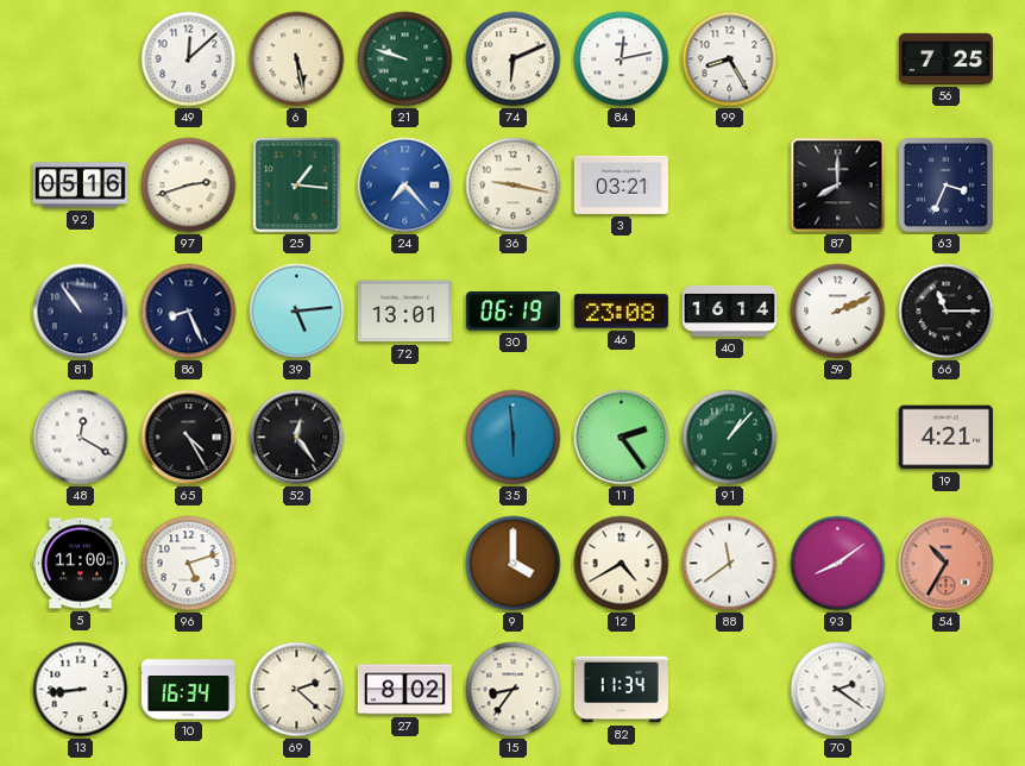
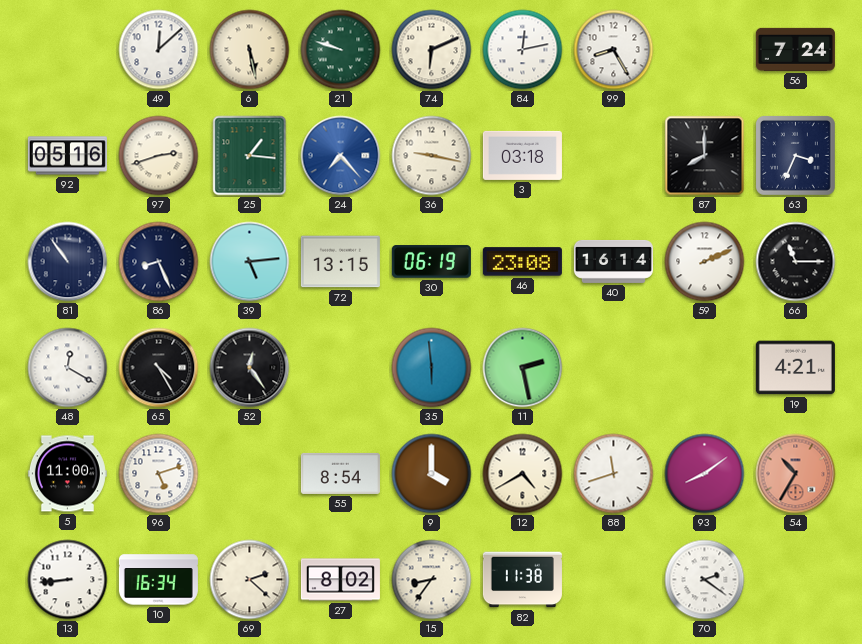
56: 7:25 -> 7:24
3: 03:21 -> 03:18
72: 13:01 -> 13:15
11: 2:24 -> 2:28
91: 1:07 -> none
55: none -> 8:54
88: 11:39 -> 11:42
82: 11:34 -> 11:38
